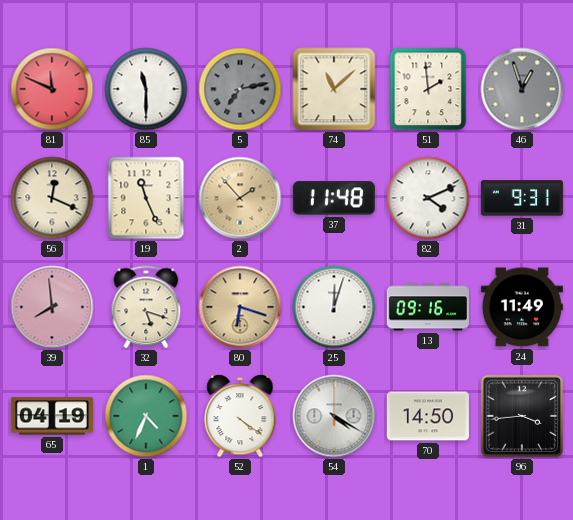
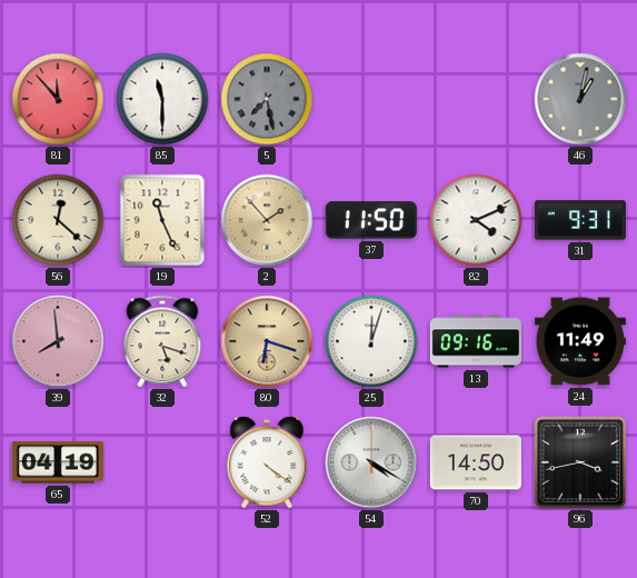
81: 11:49 -> 11:53
5: 7:13 -> 7:28
74: 11:08 -> none
51: 1:59 -> none
46: 12:57 -> 1:02
56: 12:19 -> 12:22
37: 11:48 -> 11:50
1: 4:34 -> none
96: 3:44 -> 3:43
